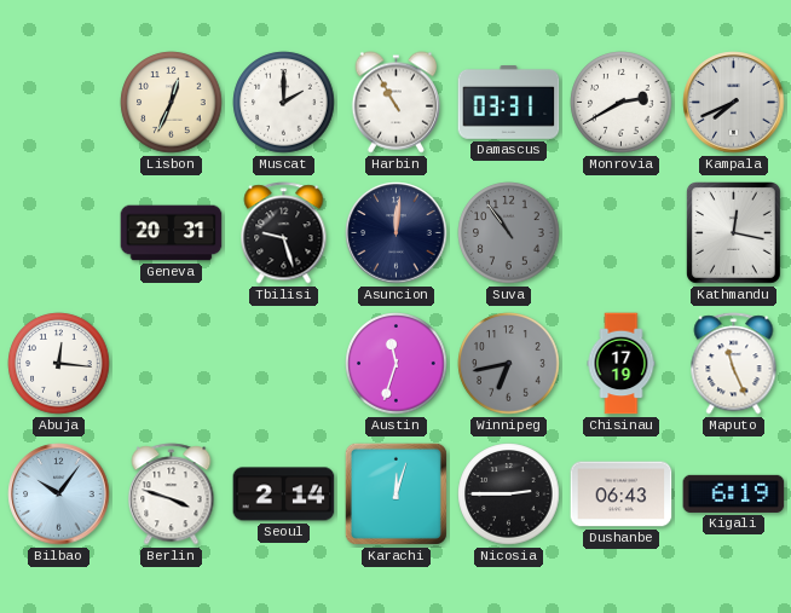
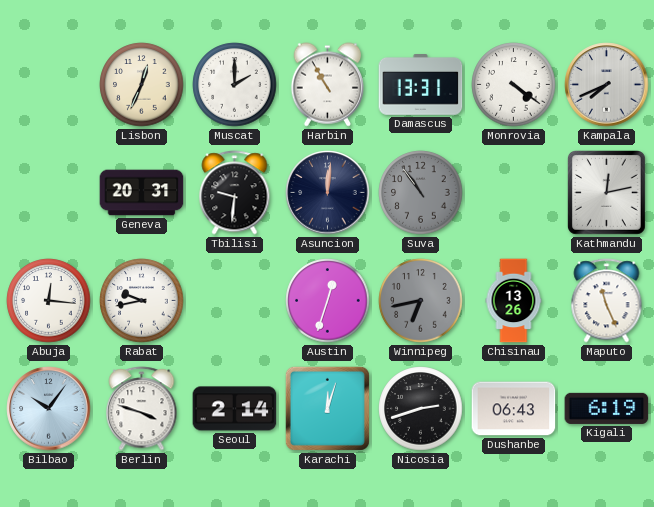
Damascus: 03:31 -> 13:31
Monrovia: 2:40 -> 4:21
Tbilisi: 9:27 -> 9:31
Kathmandu: 12:17 -> 12:13
Rabat: none -> 9:43
Austin: 11:33 -> 12:33
Chisinau: 17:19 -> 13:26
Nicosia: 2:45 -> 2:42
